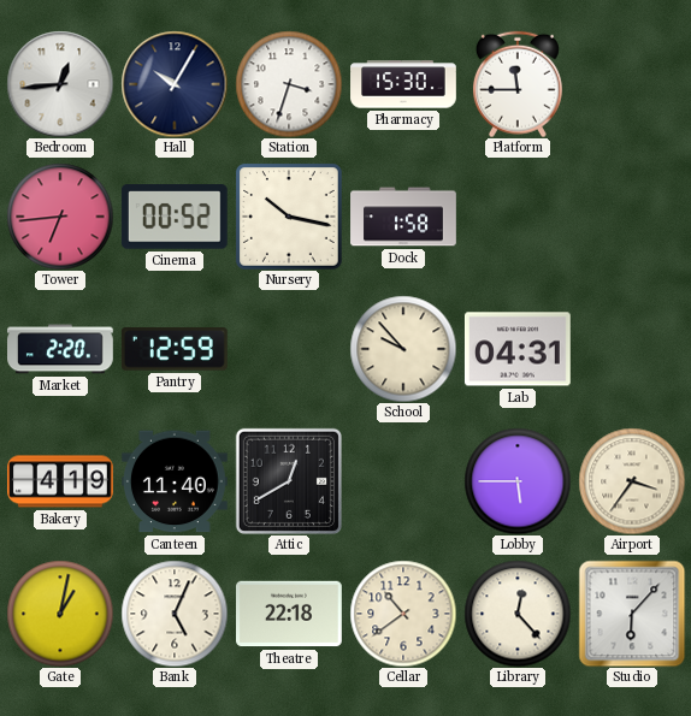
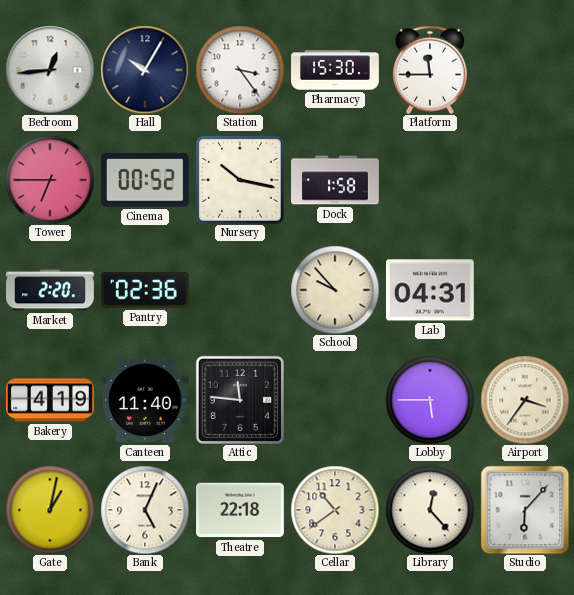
Station: 3:33 -> 3:24
Tower: 6:44 -> 6:45
Pantry: 12:59 -> 02:36
Attic: 12:40 -> 11:46
